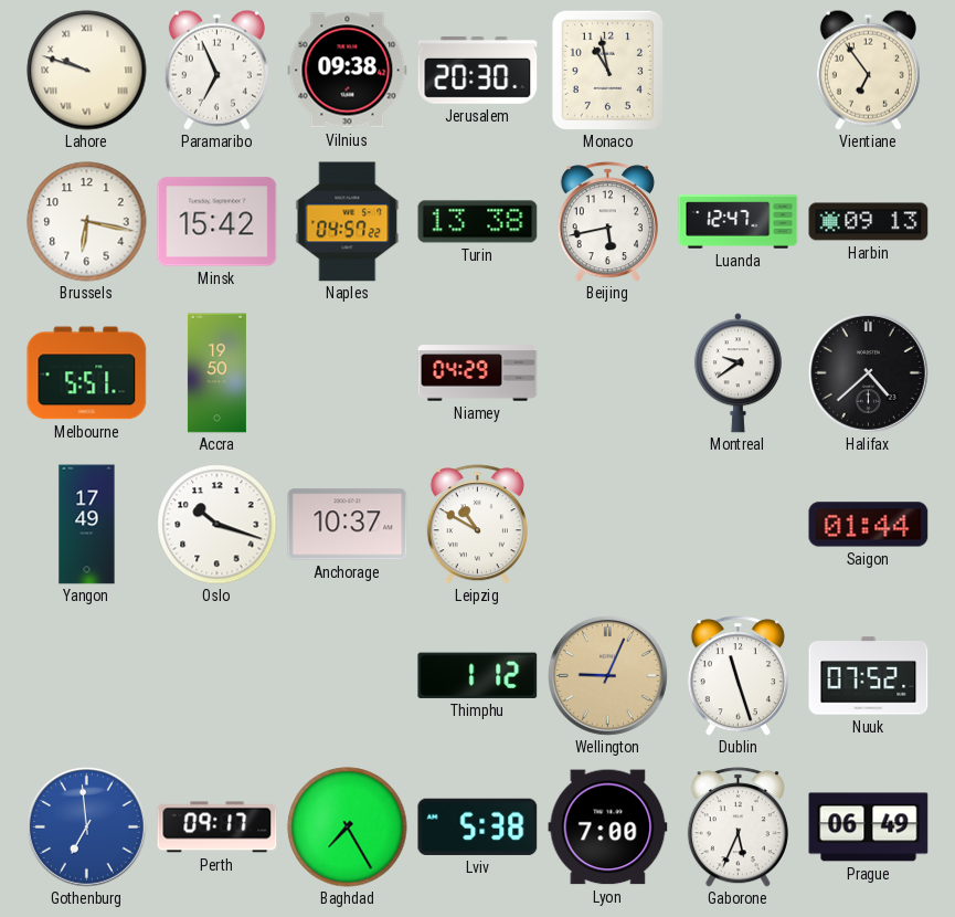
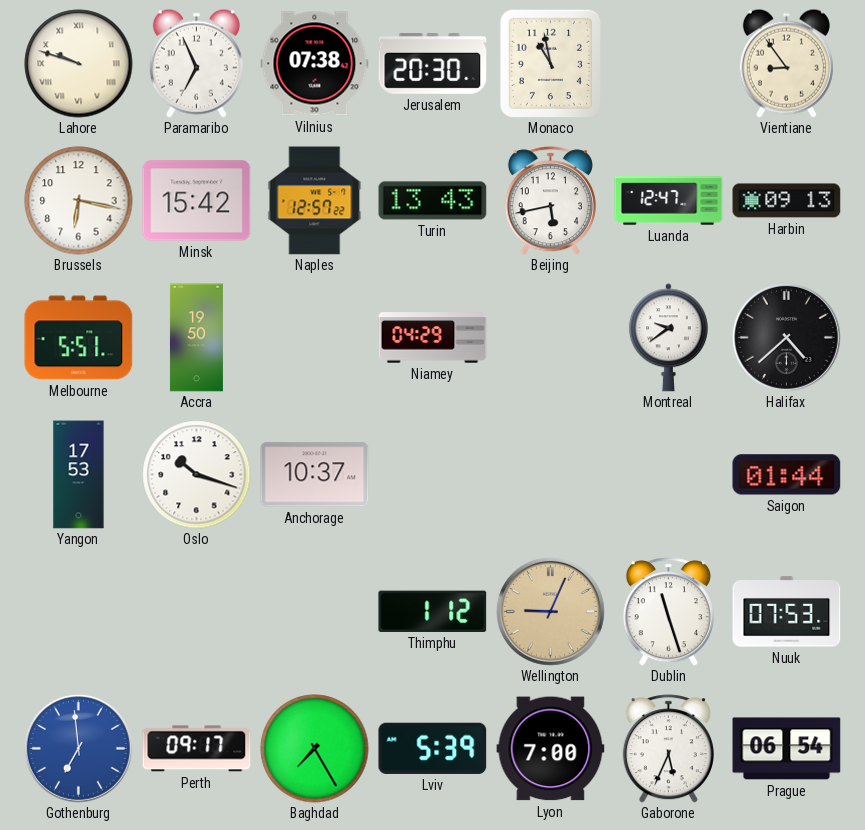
Vilnius: 09:38 -> 07:38
Vientiane: 6:54 -> 8:54
Naples: 04:57 -> 12:57
Turin: 13:38 -> 13:43
Yangon: 17:49 -> 17:53
Leipzig: 10:50 -> none
Nuuk: 07:52 -> 07:53
Lviv: 5:38 -> 5:39
Prague: 06:49 -> 06:54
